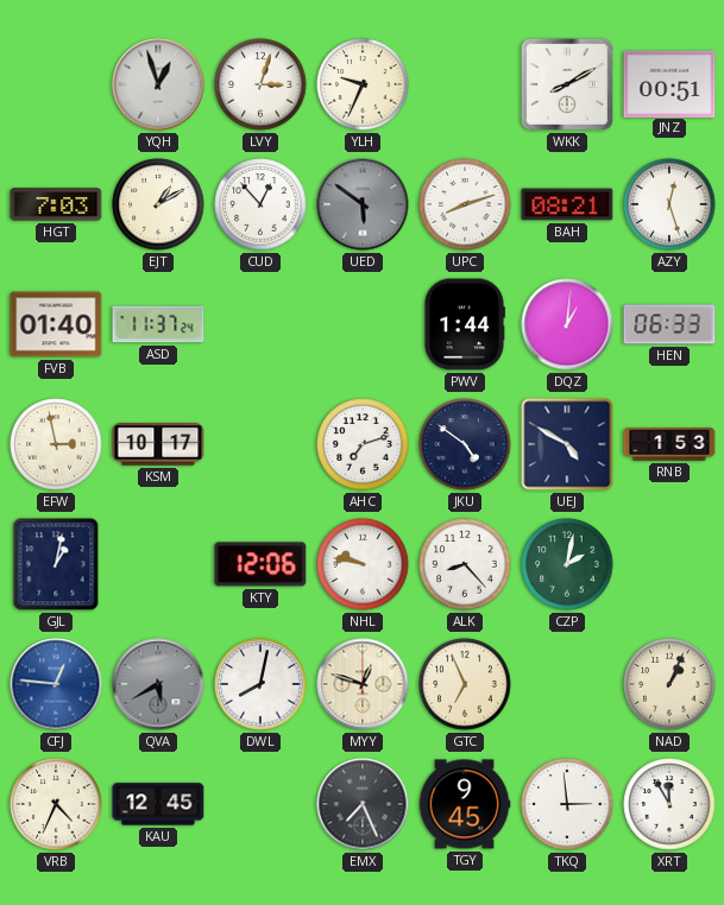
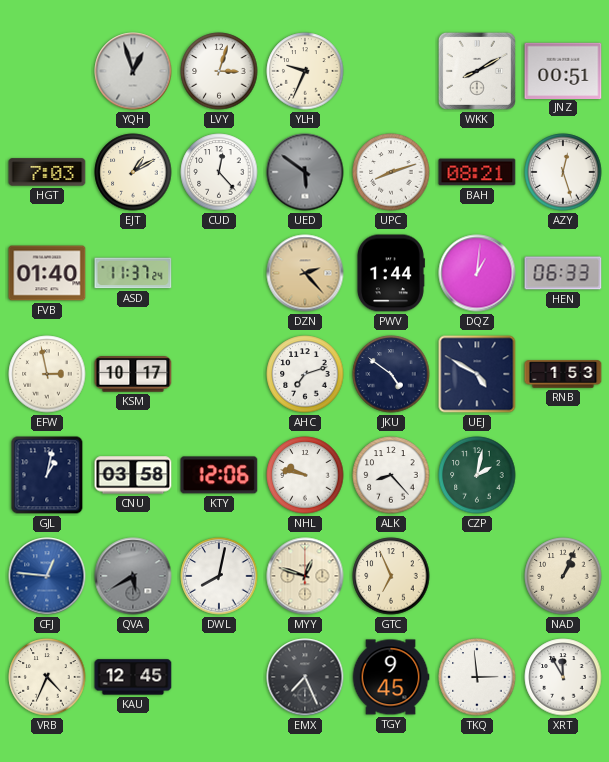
CUD: 12:53 -> 12:23
DZN: none -> 2:23
CNU: none -> 03:58
